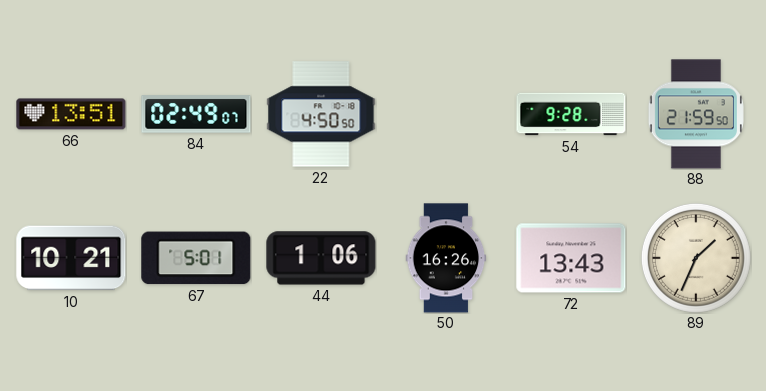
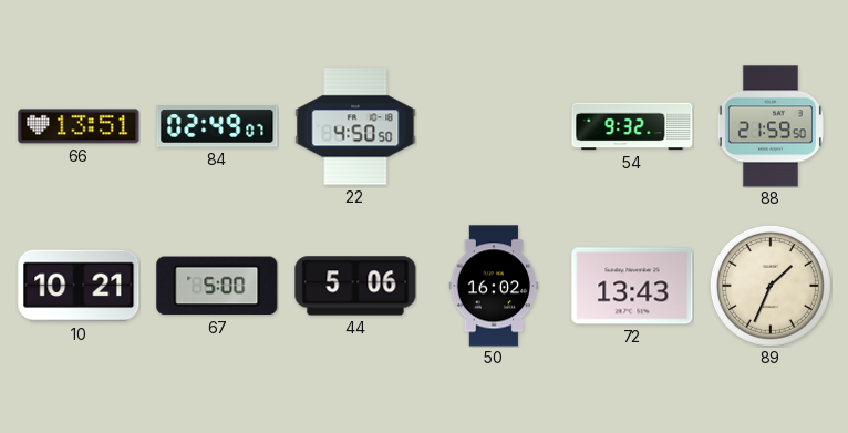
54: 9:28 -> 9:32
67: 5:01 -> 5:00
44: 1:06 -> 5:06
50: 16:26 -> 16:02
